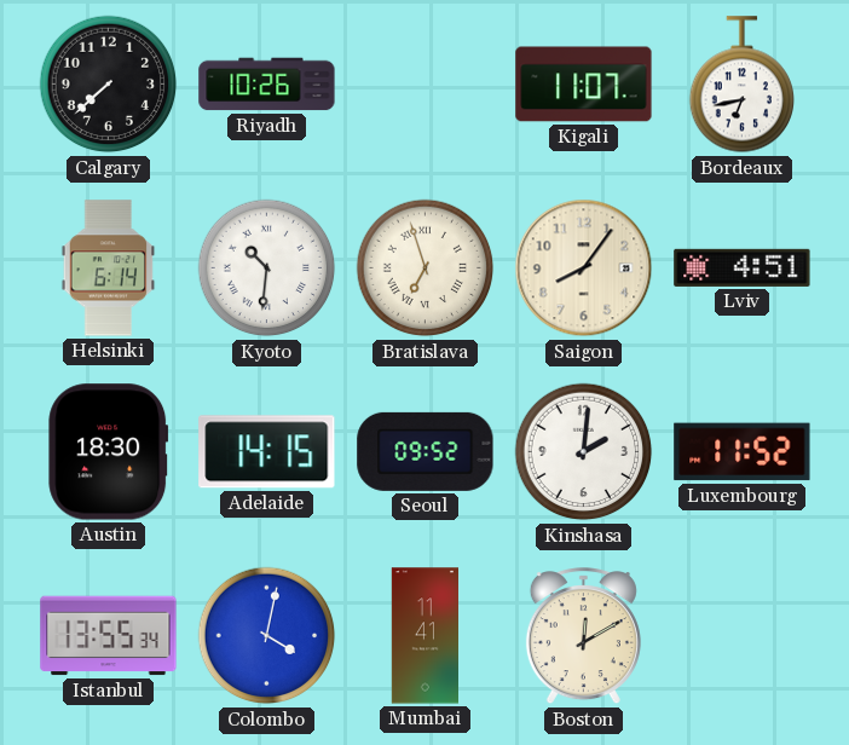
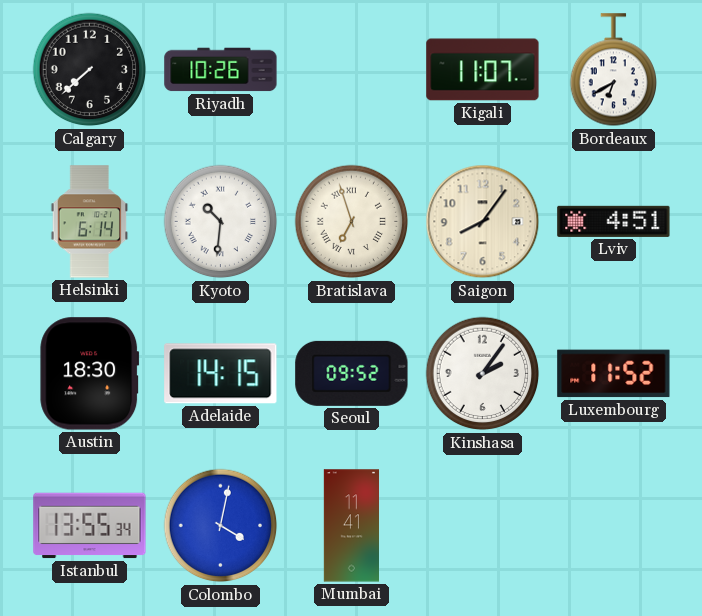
Bordeaux: 6:43 -> 6:40
Kinshasa: 2:01 -> 2:06
Boston: 12:10 -> none
